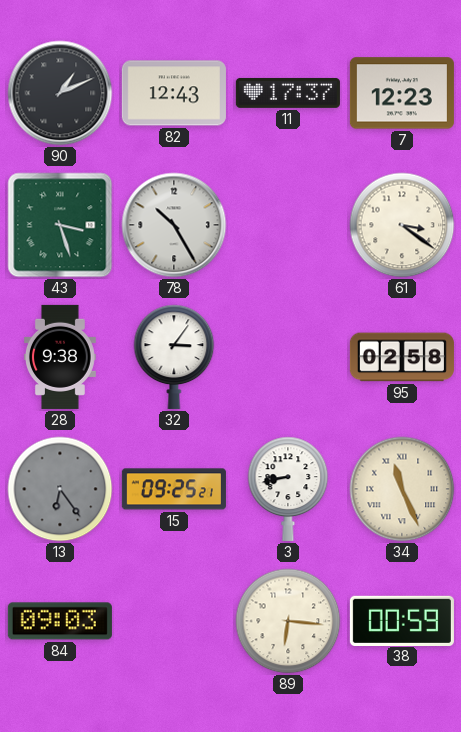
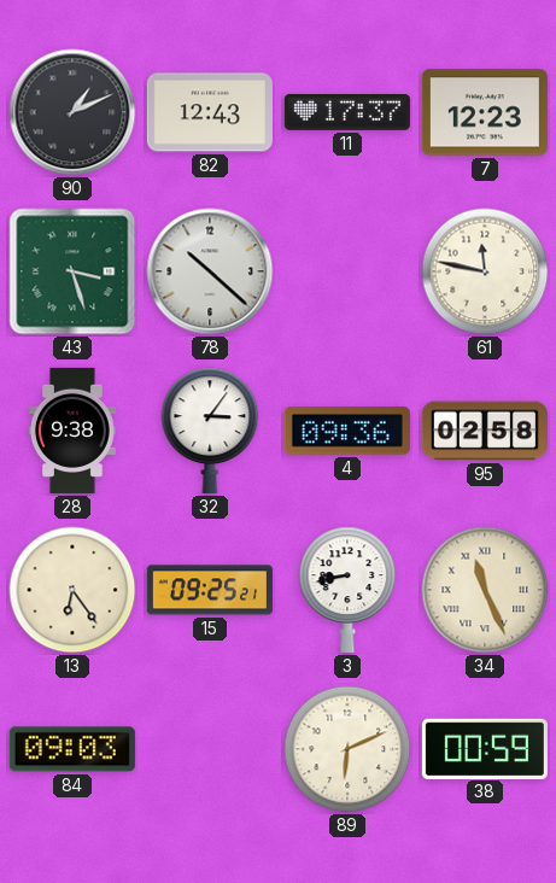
78: 10:25 -> 10:22
61: 3:21 -> 11:47
4: none -> 09:36
13 dial: grey -> cream
89: 6:16 -> 6:11
